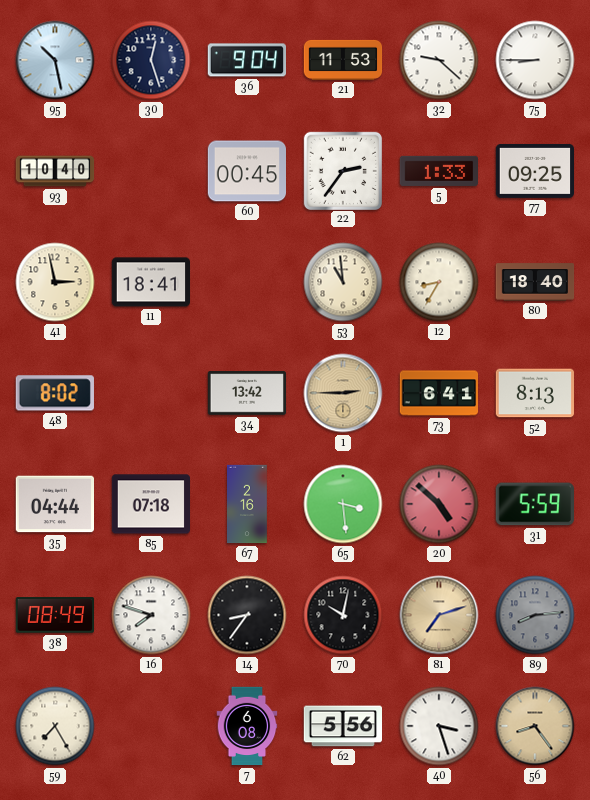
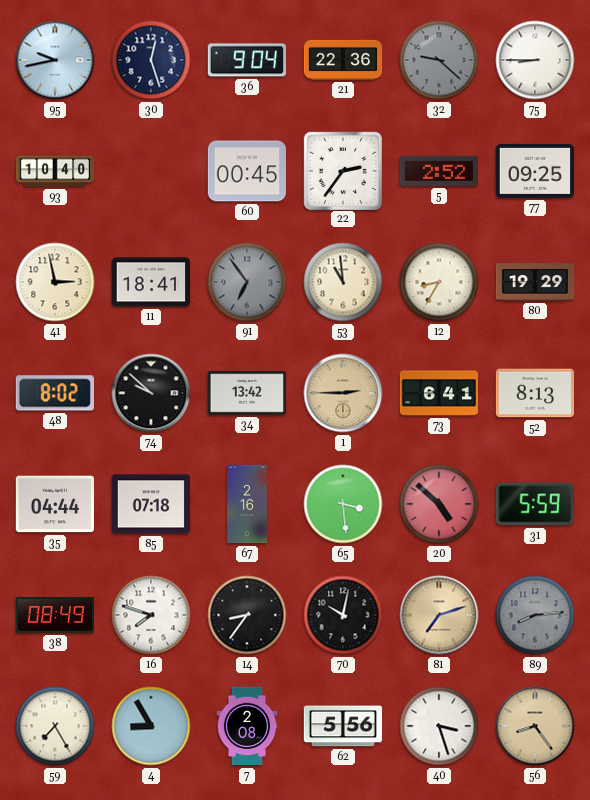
95: 10:28 -> 9:43
21: 11:53 -> 22:36
32 dial: white -> grey
5: 1:33 -> 2:52
91: none -> 6:54
80: 18:40 -> 19:29
74: none -> 9:52
4: none -> 8:55
7: 6:08 -> 2:08
